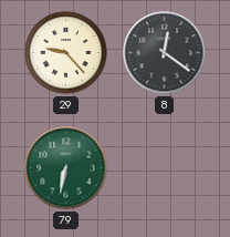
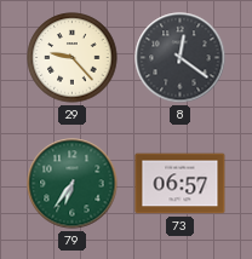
79: 6:32 -> 6:36
73: none -> 06:57
